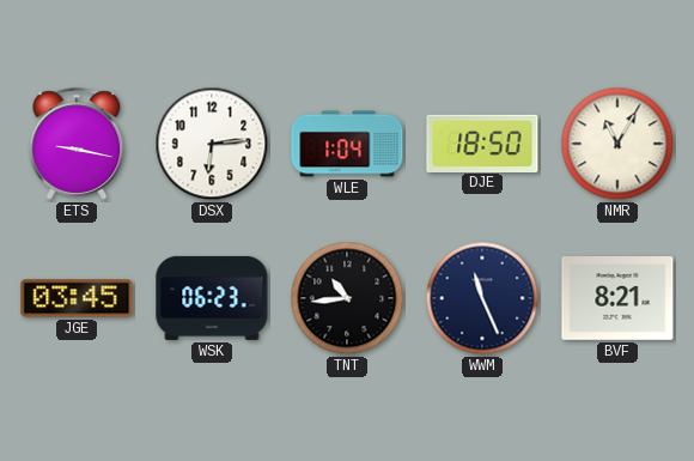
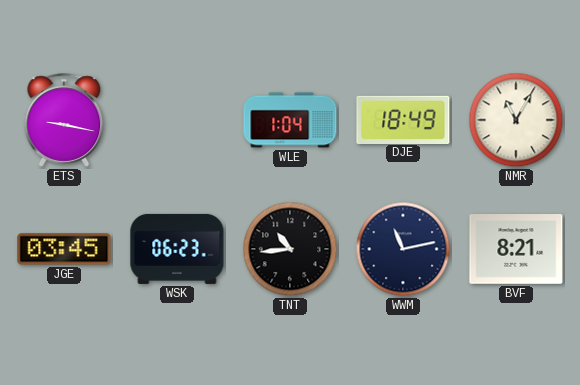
DSX: 6:14 -> none
DJE: 18:50 -> 18:49
WWM: 11:26 -> 11:13
